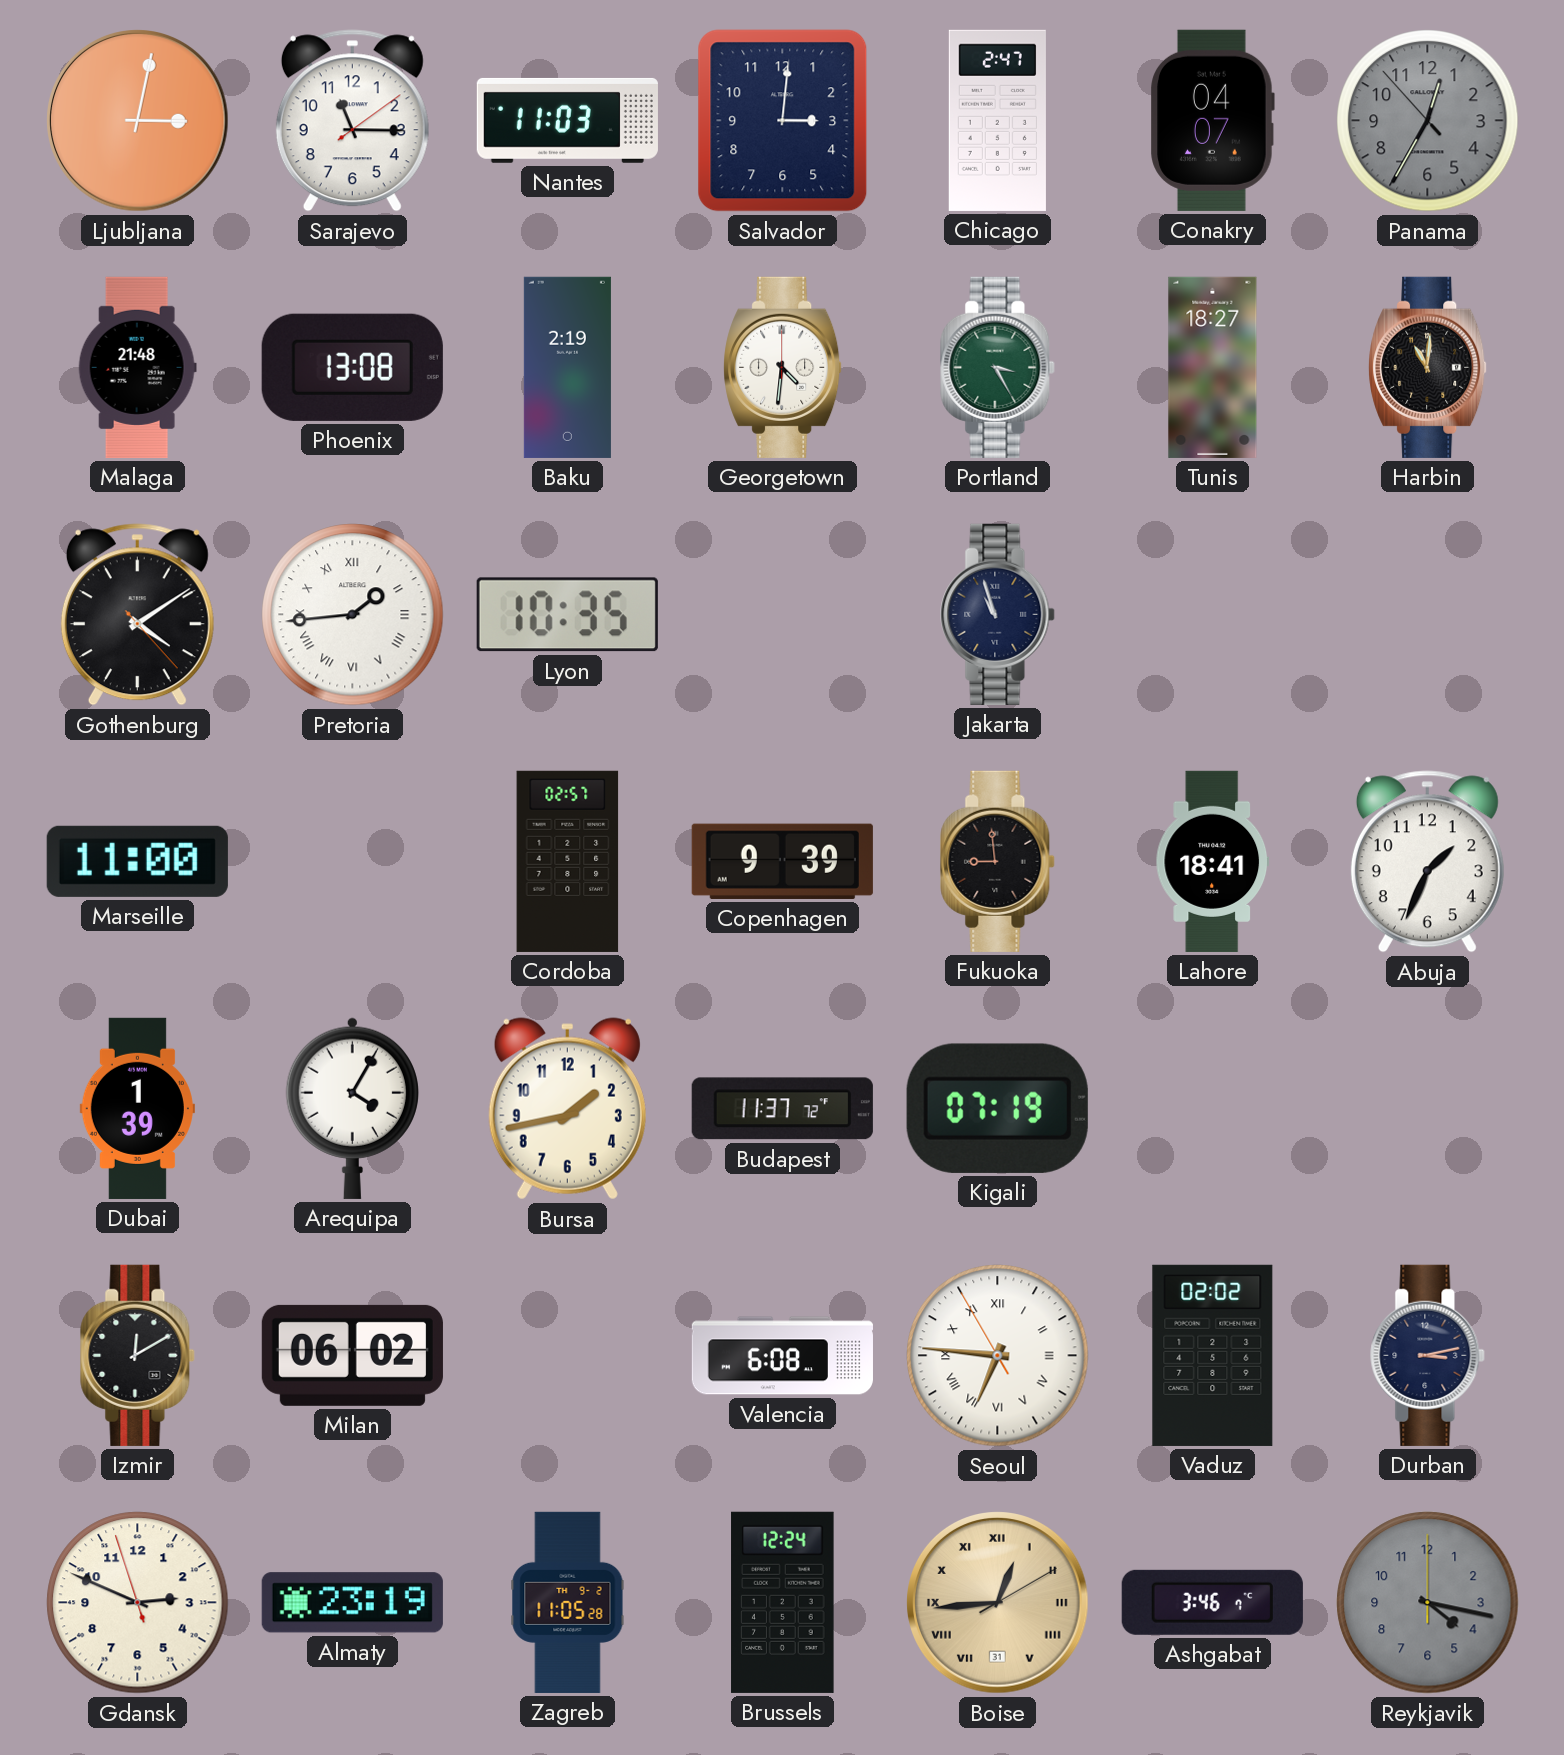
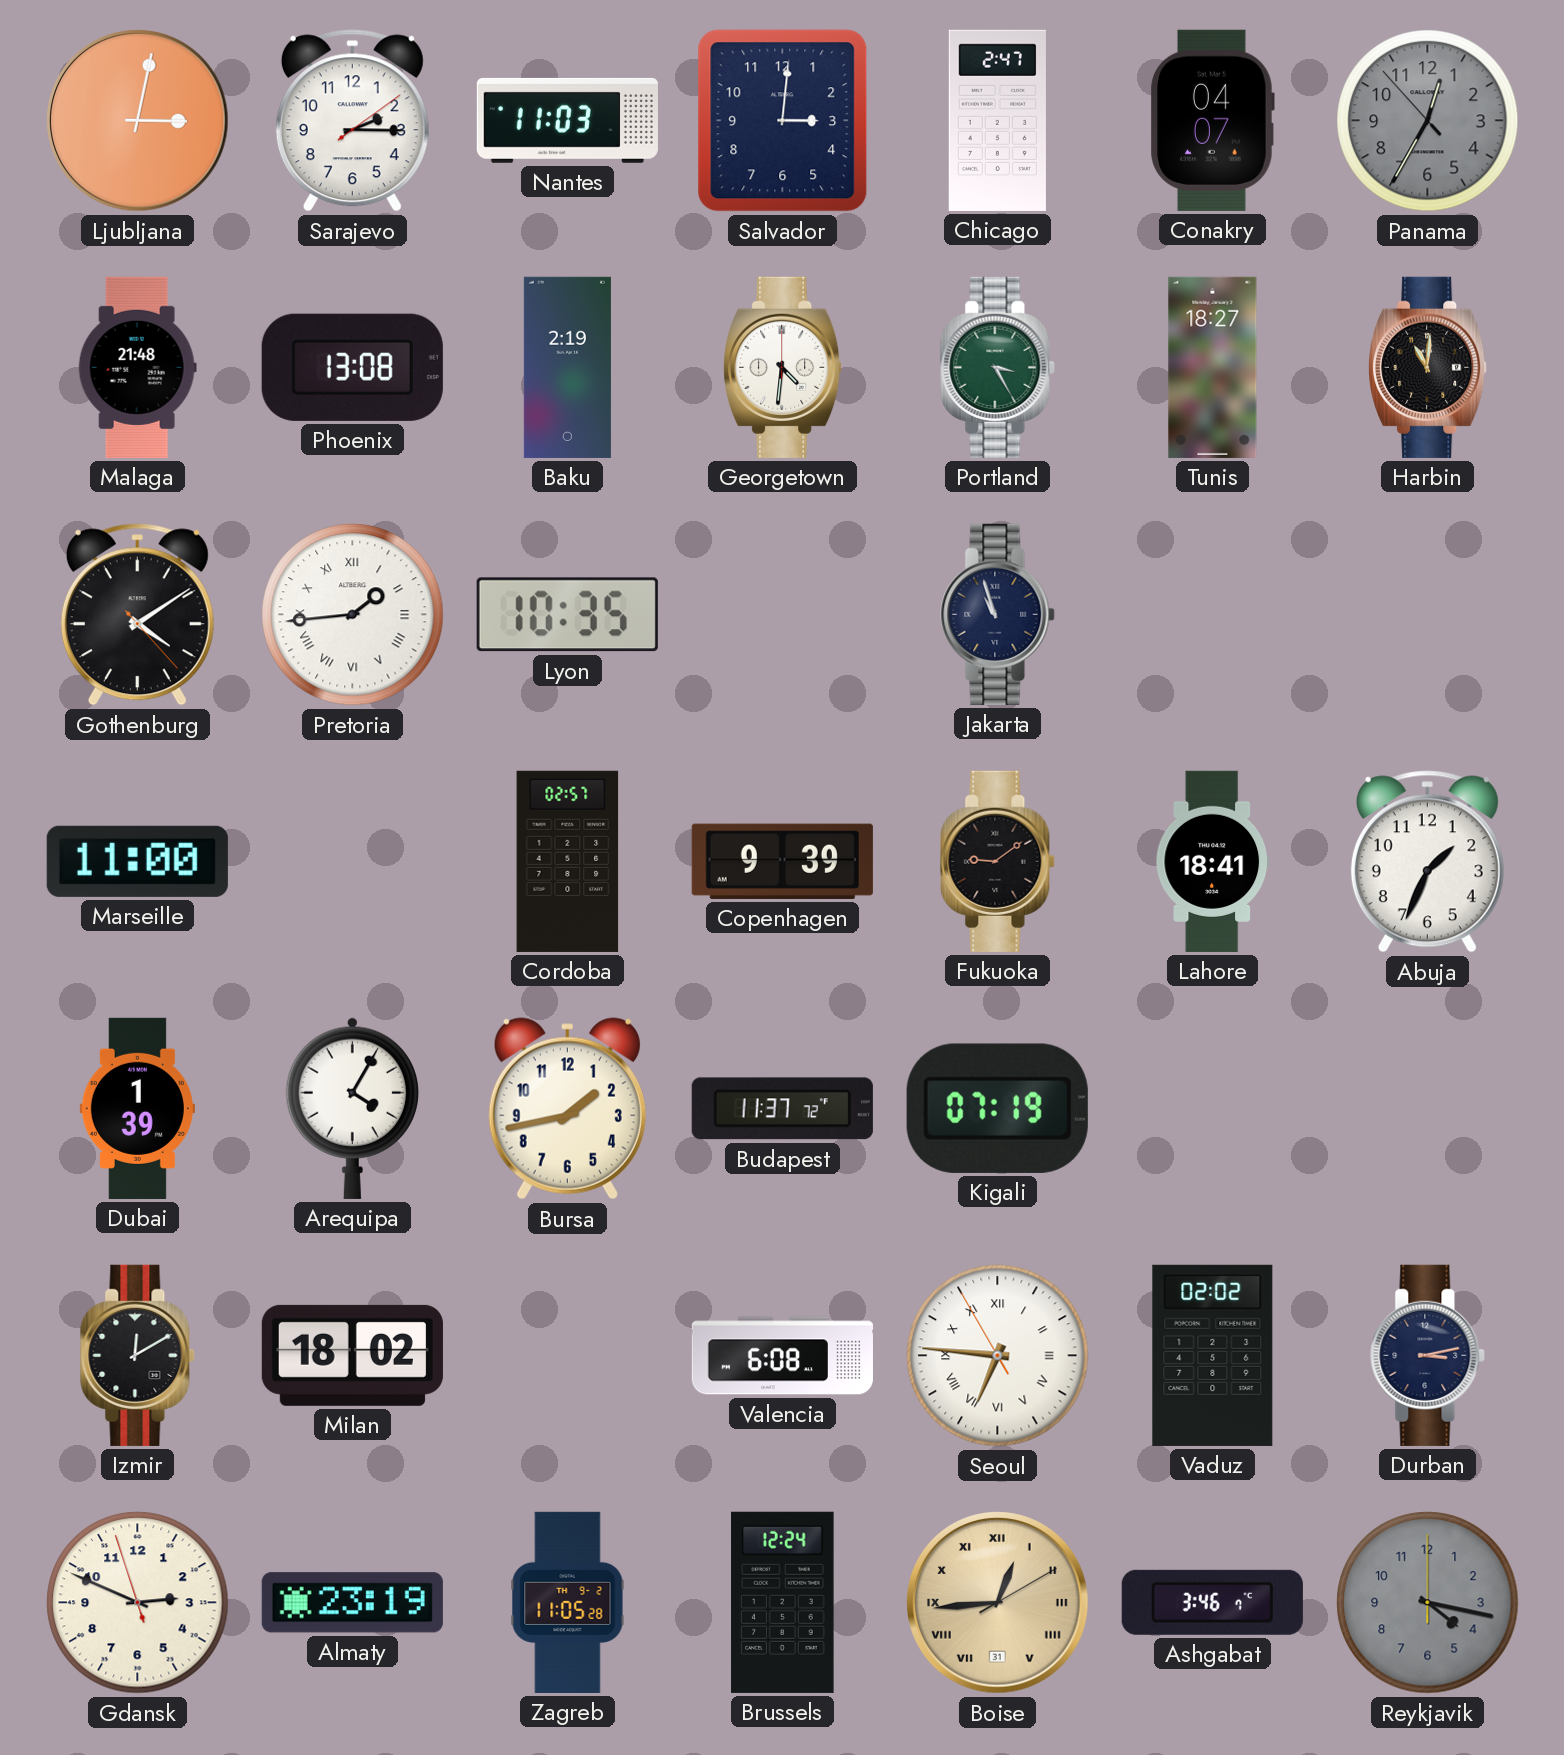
Sarajevo: 11:15 -> 2:15
Fukuoka: 8:59 -> 9:09
Milan: 06:02 -> 18:02
